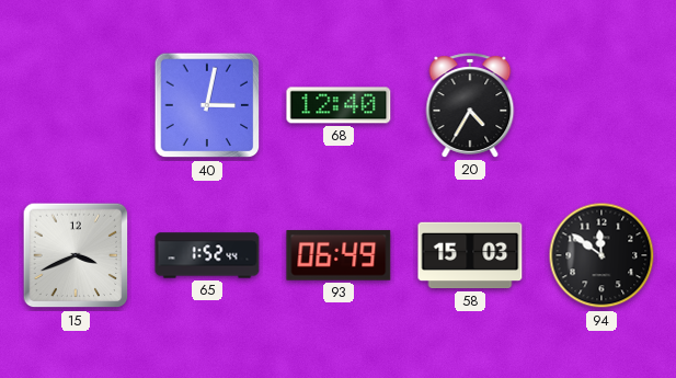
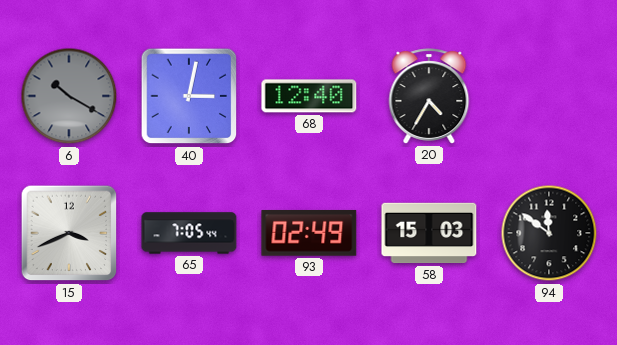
6: none -> 10:20
65: 1:52 -> 7:05
93: 06:49 -> 02:49
